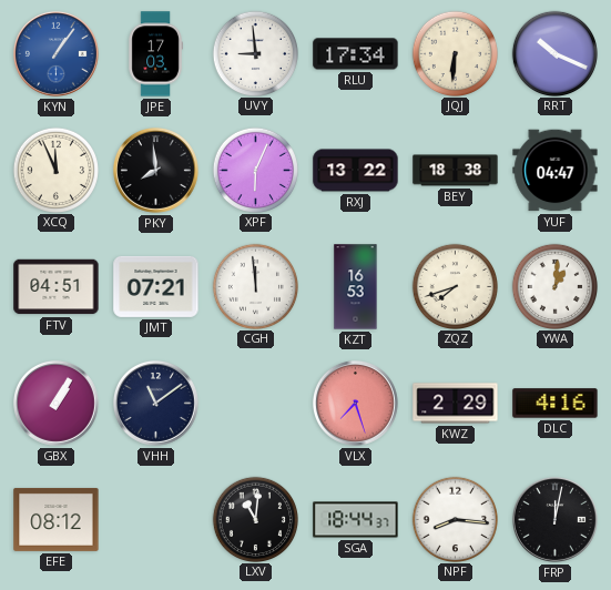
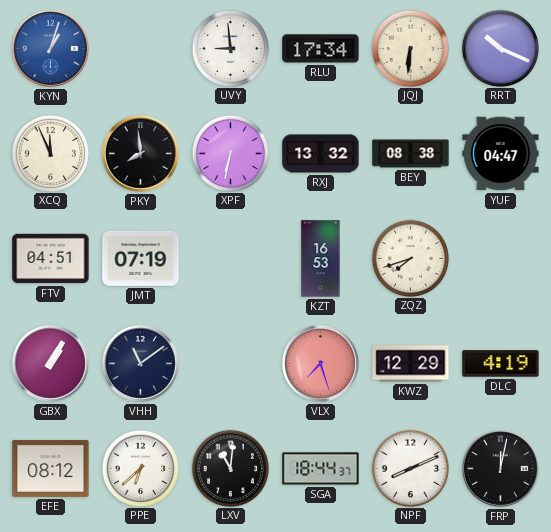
KYN: 1:06 -> 1:03
JPE: 17:03 -> none
XPF: 6:04 -> 6:32
RXJ: 13:22 -> 13:32
BEY: 18:38 -> 08:38
JMT: 07:21 -> 07:19
CGH: 11:59 -> none
YWA: 1:01 -> none
KWZ: 2:29 -> 12:29
DLC: 4:16 -> 4:19
PPE: none -> 6:38
NPF: 8:16 -> 8:11
